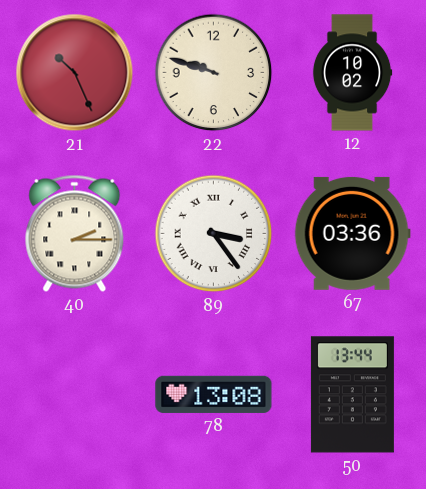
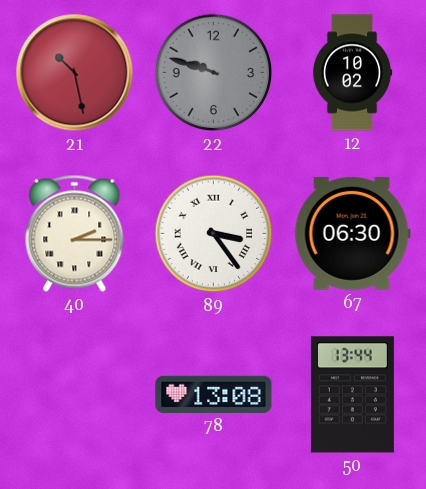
21: 10:26 -> 10:28
22 dial: cream -> grey
67: 03:36 -> 06:30
